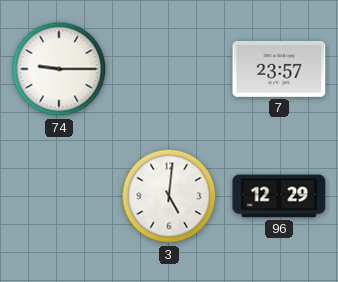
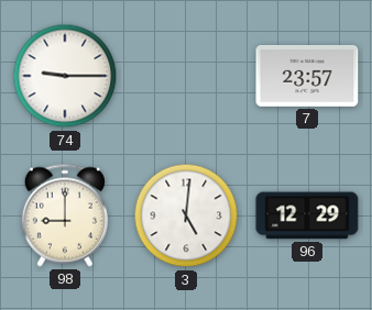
98: none -> 9:00
